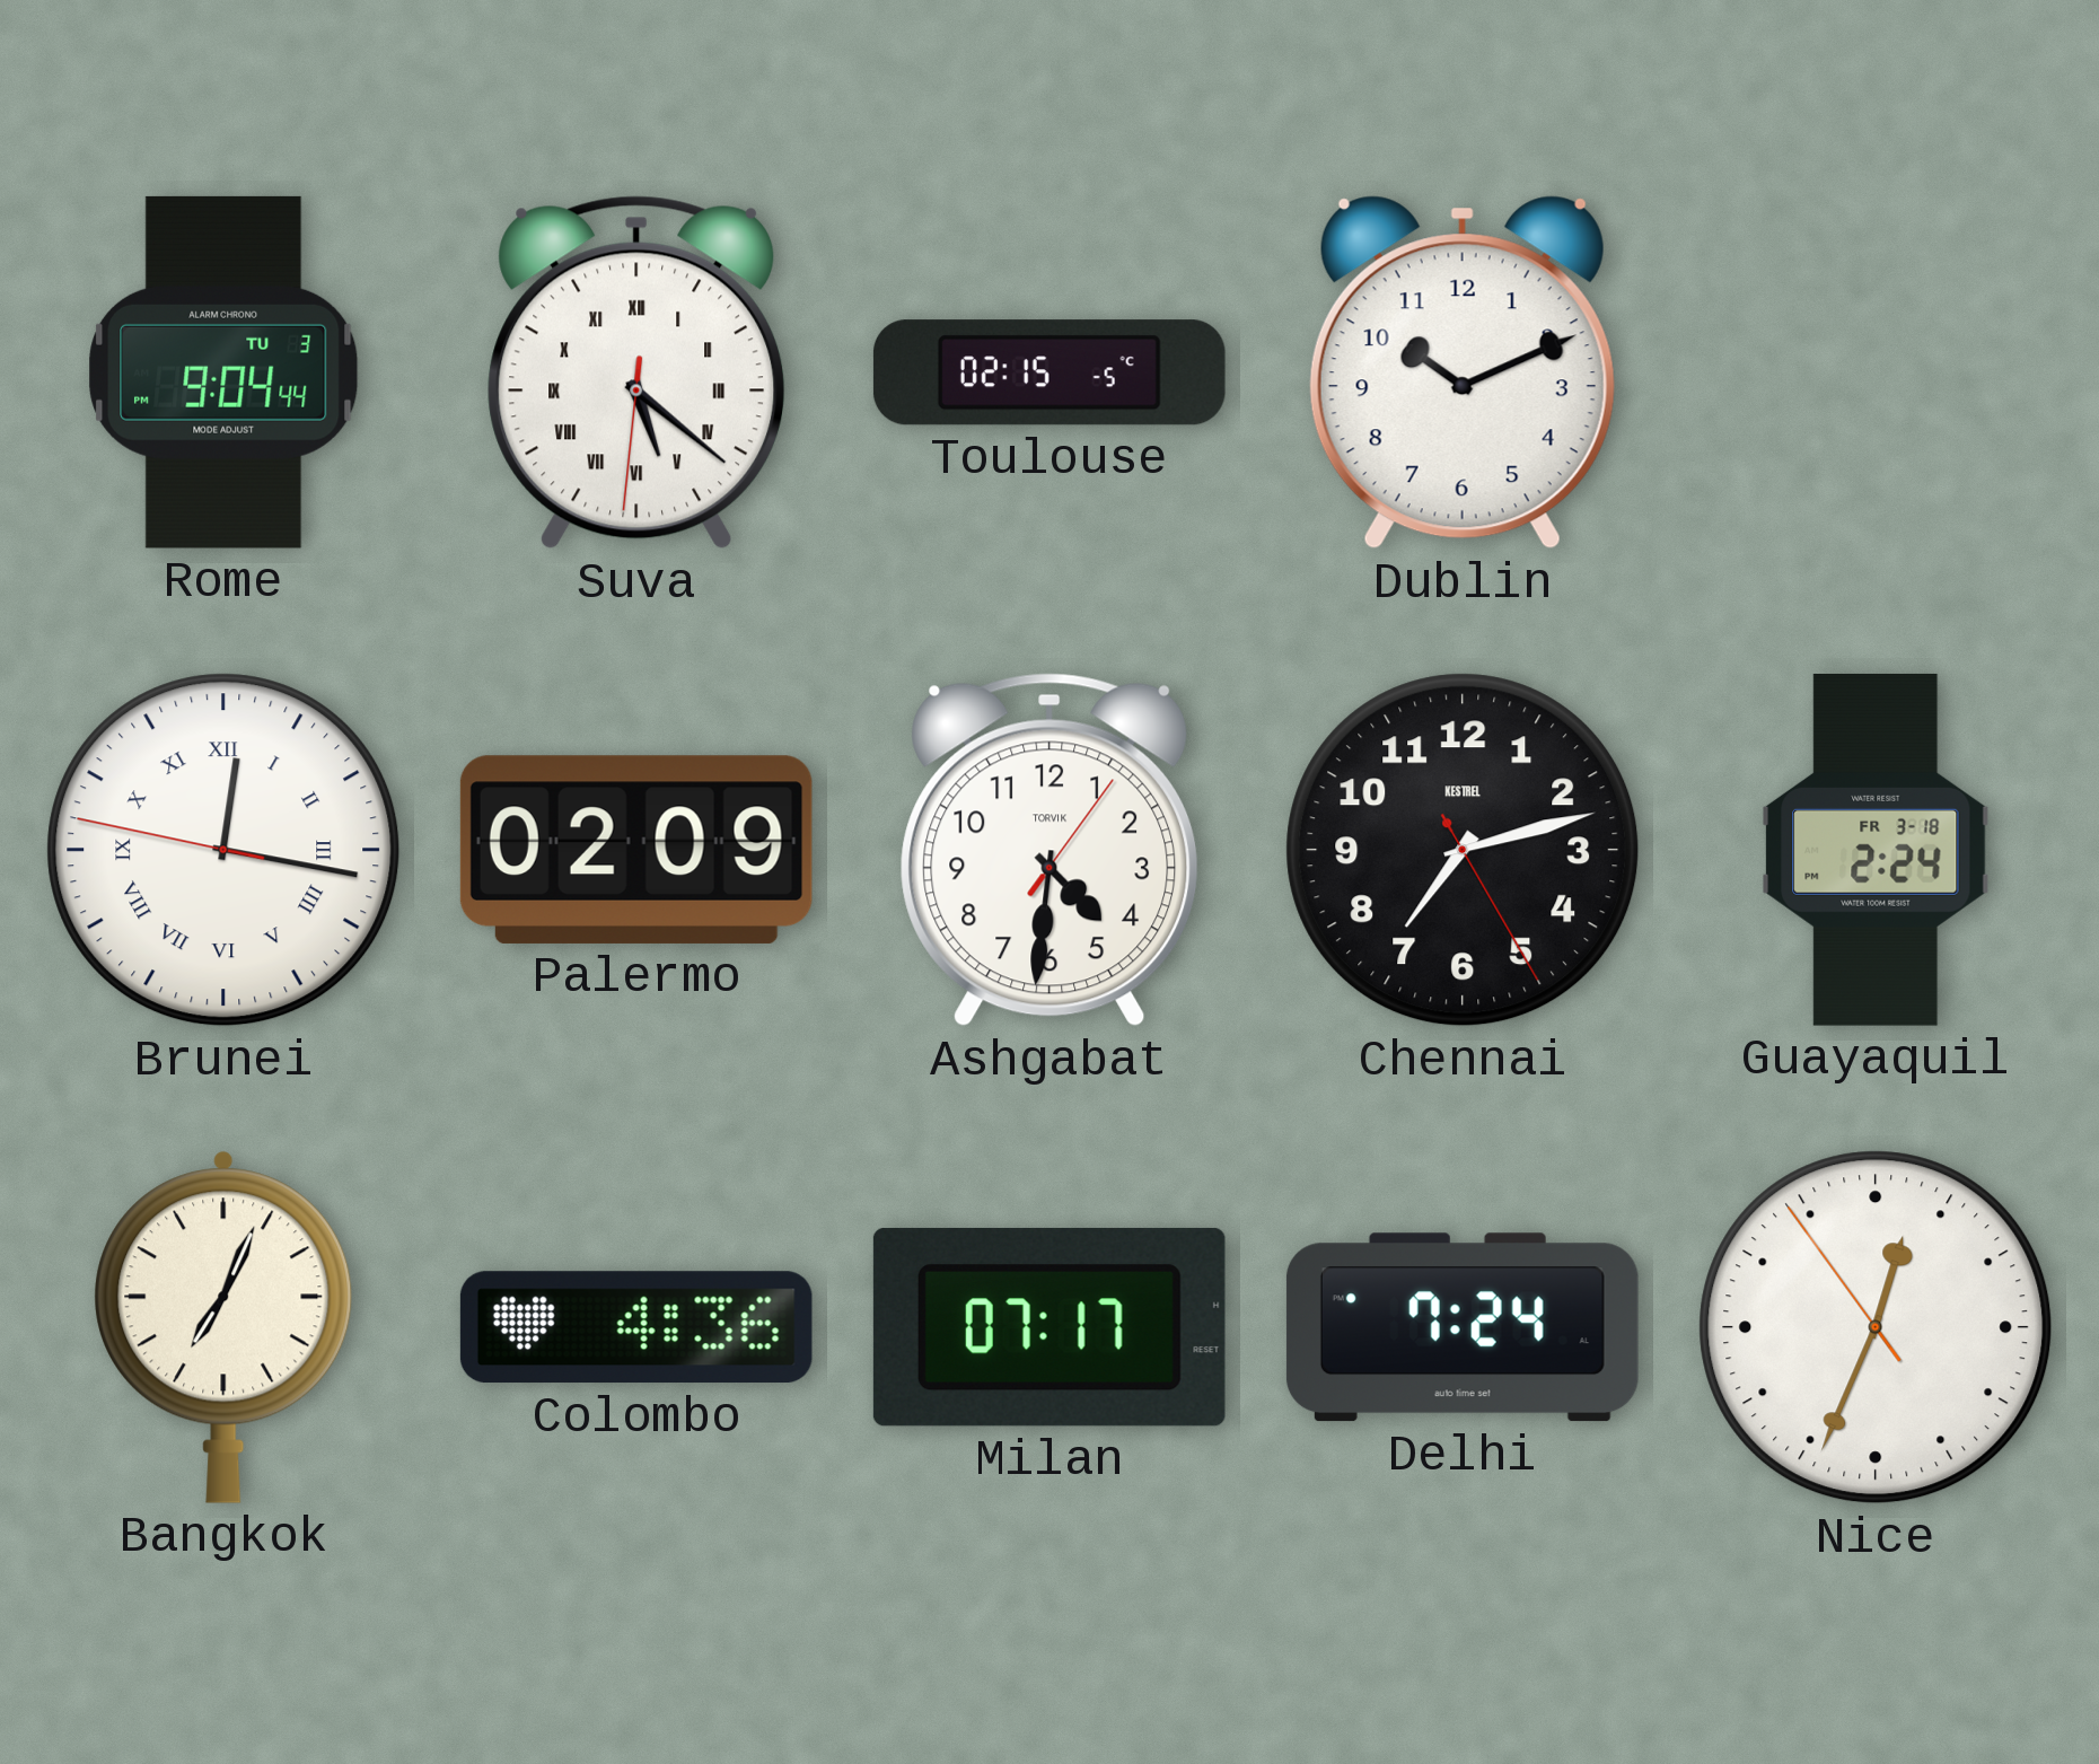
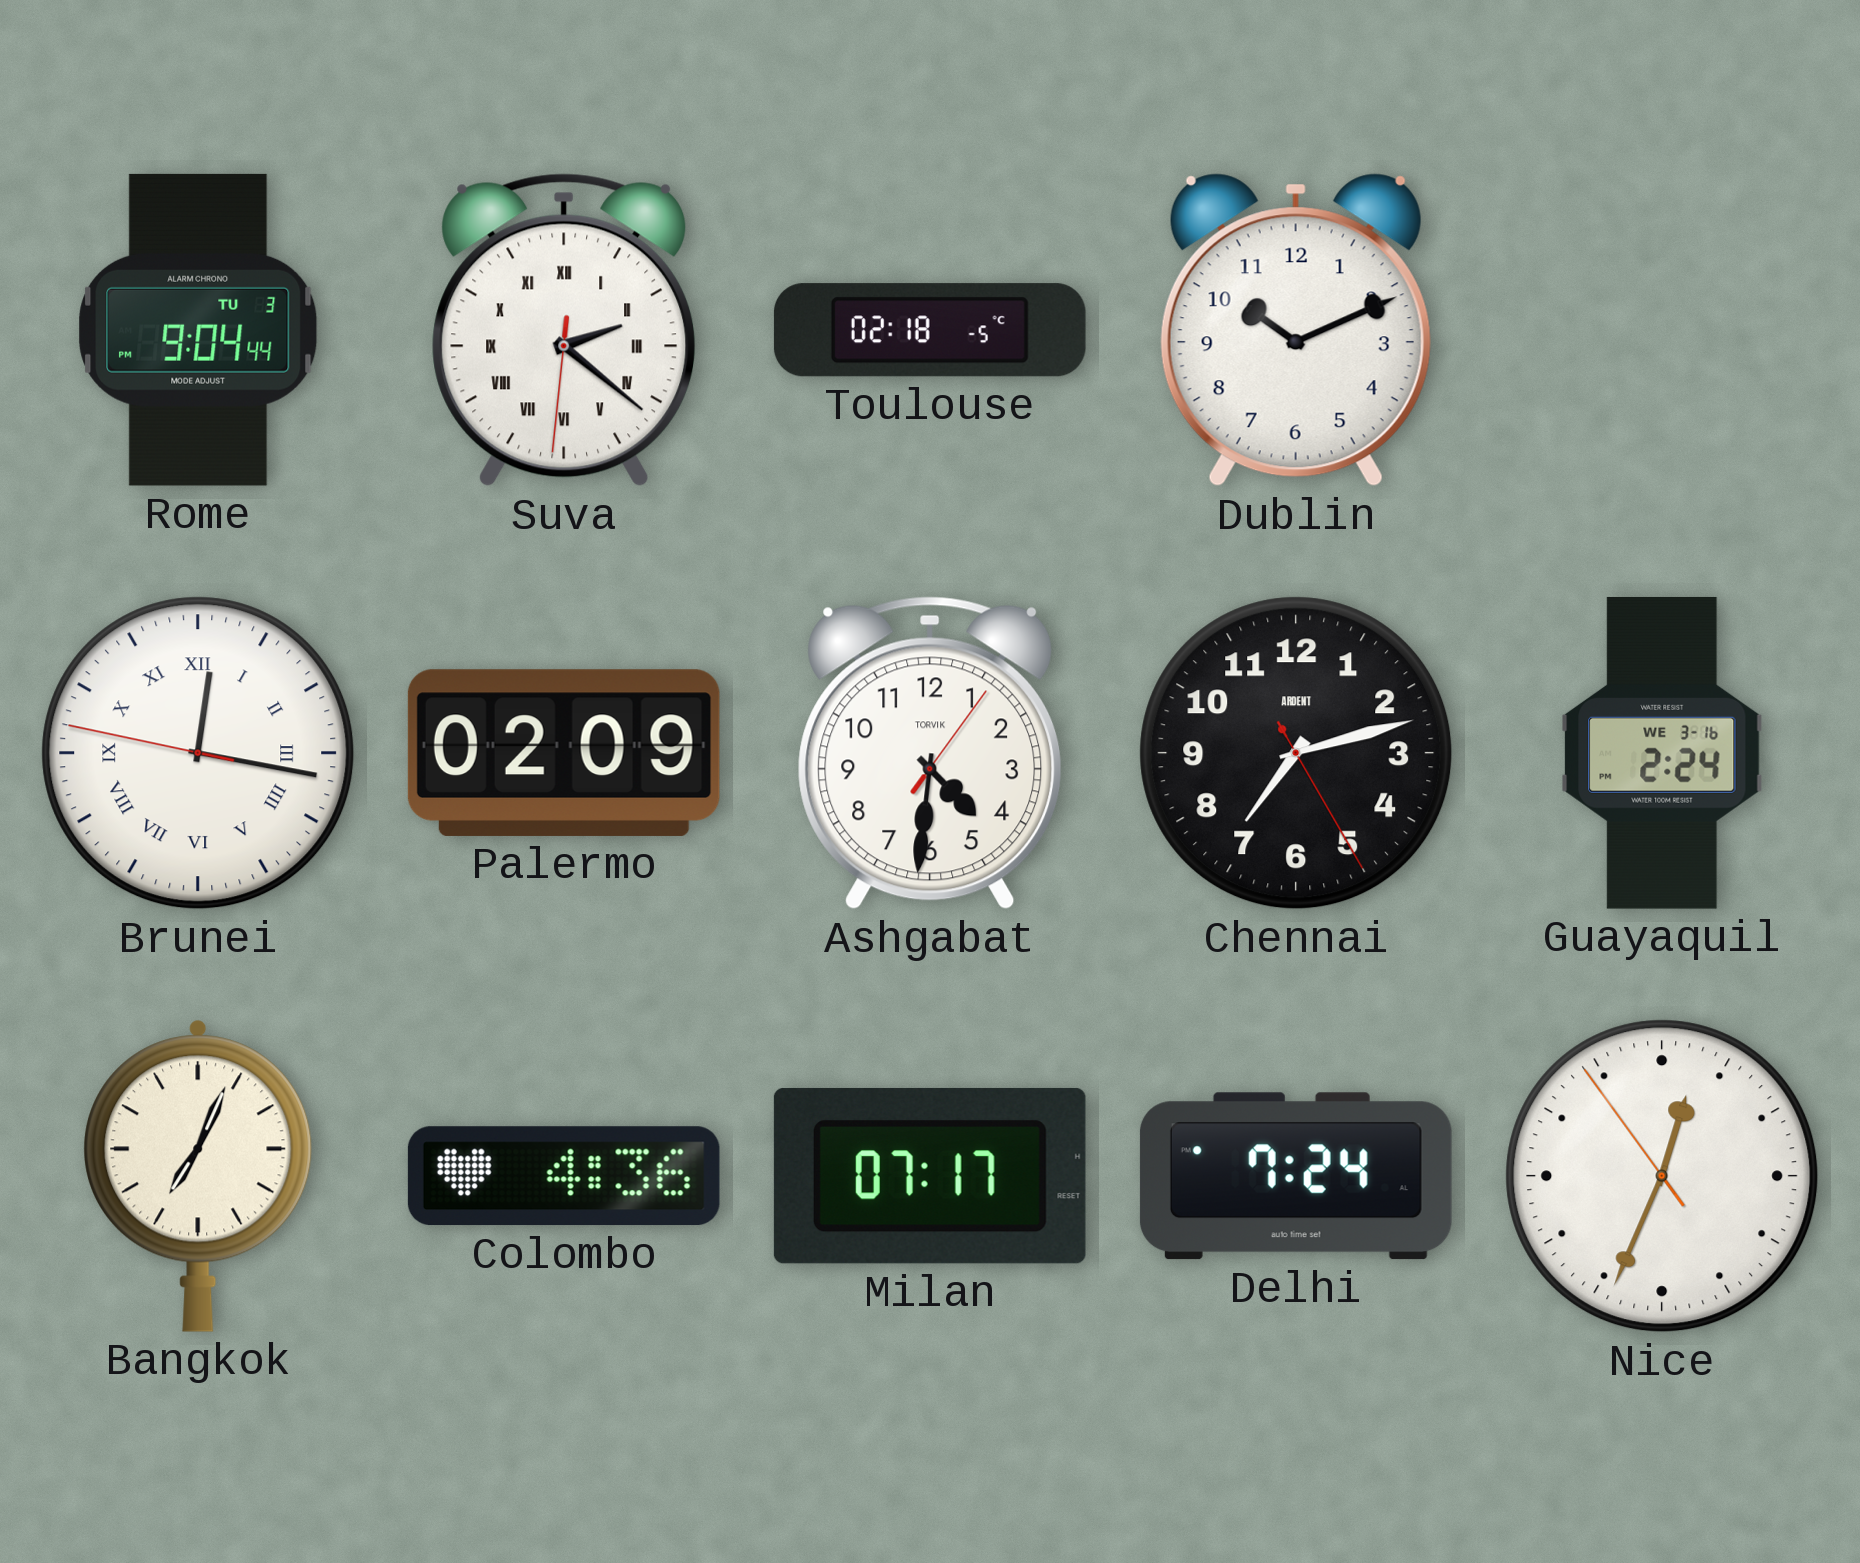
Suva: 5:21 -> 2:21
Toulouse: 02:15 -> 02:18
Chennai brand: KESTREL -> ARDENT
Guayaquil date: FR 3-18 -> WE 3-16
